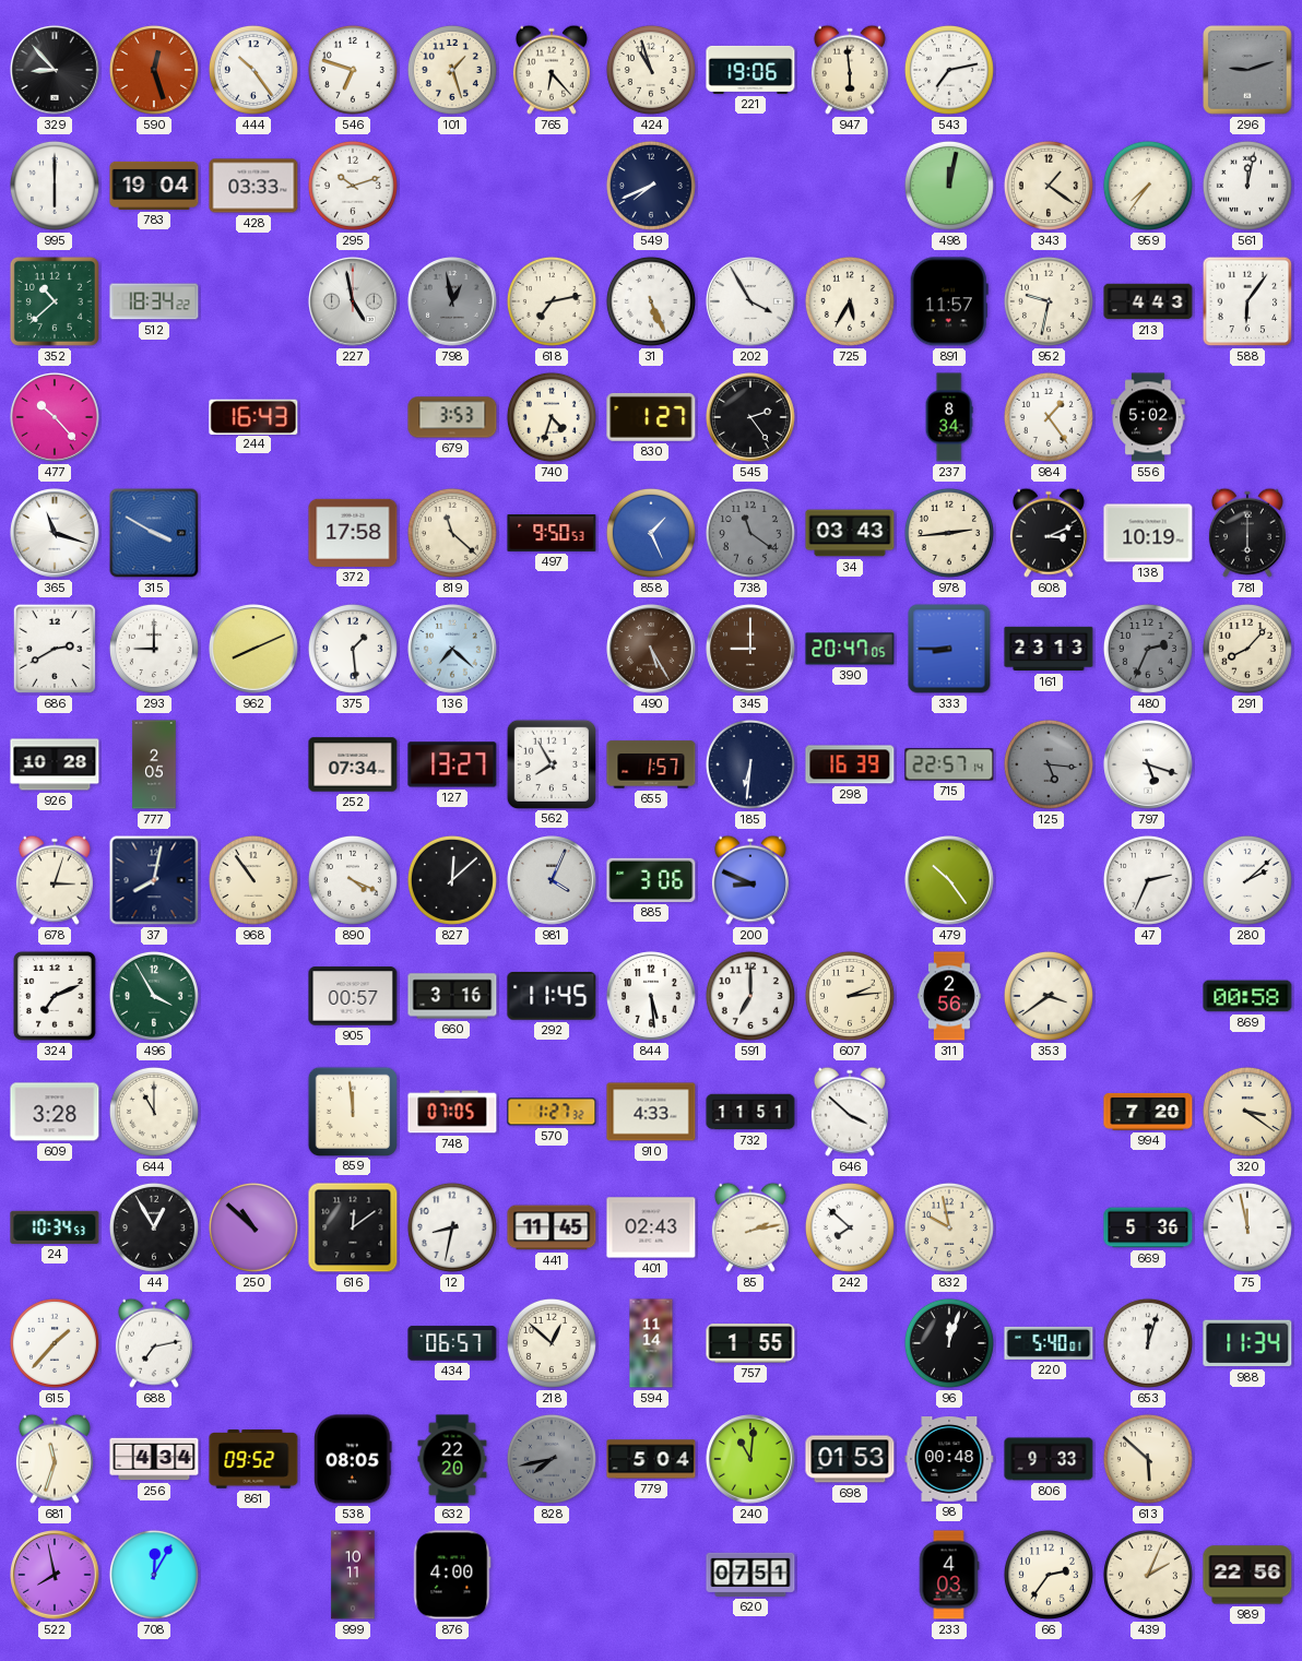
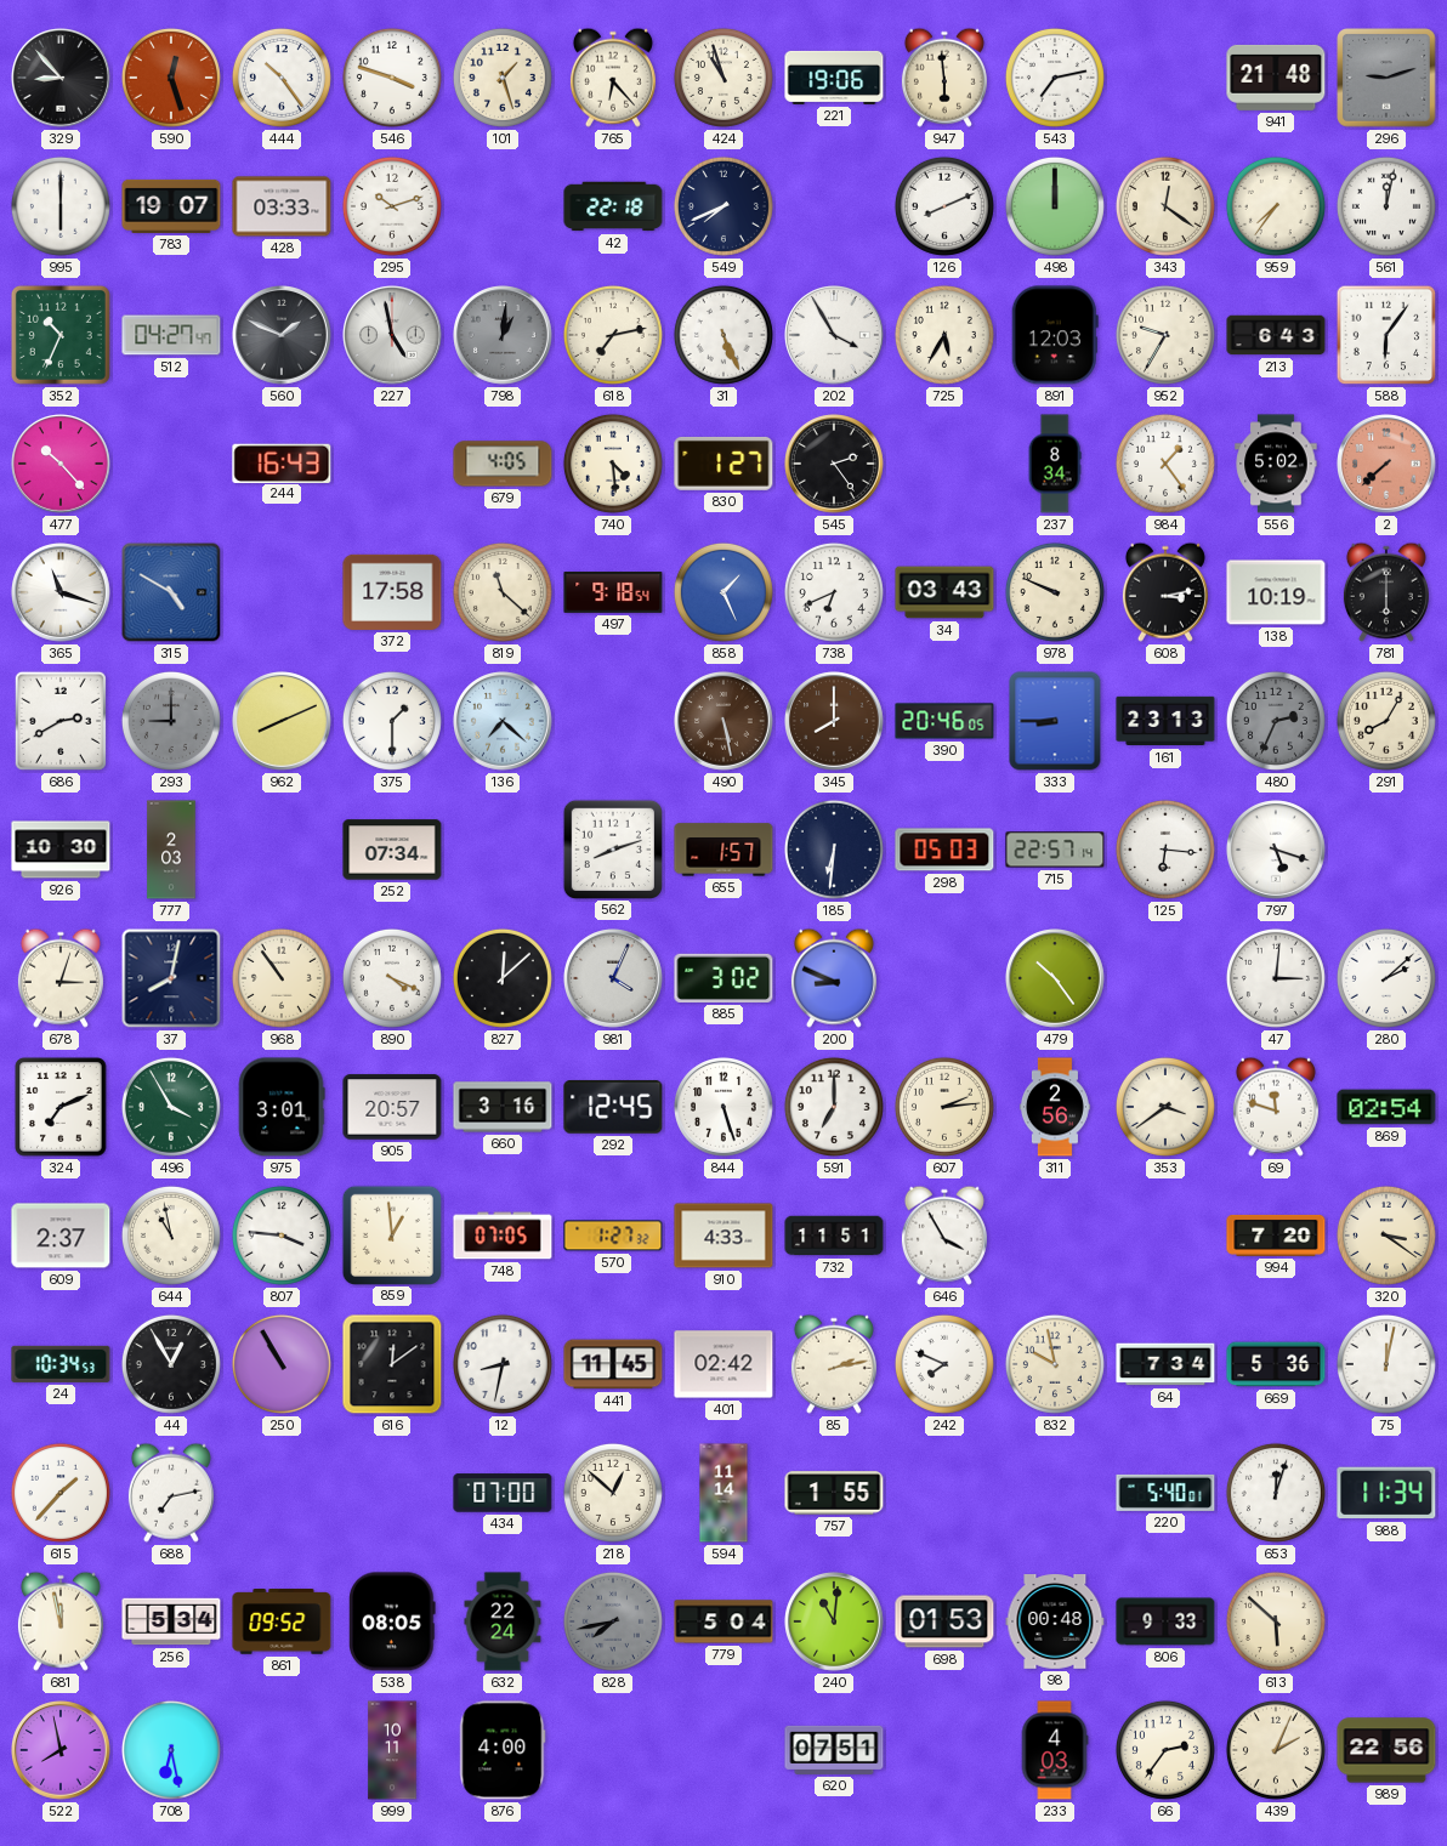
546: 6:48 -> 3:48
941: none -> 21:48
783: 19:04 -> 19:07
42: none -> 22:18
126: none -> 8:11
498: 12:02 -> 12:00
343: 1:21 -> 12:21
352: 10:38 -> 10:34
512: 18:34 -> 04:27
560: none -> 1:49
798: 12:58 -> 1:01
891: 11:57 -> 12:03
952: 9:32 -> 9:35
213: 4:43 -> 6:43
679: 3:53 -> 4:05
740: 4:33 -> 4:29
2: none -> 7:38
315: 3:50 -> 4:50
497: 9:50 -> 9:18
738: 11:21 -> 6:41
738 dial: grey -> white
978: 2:44 -> 9:49
608: 3:11 -> 3:13
293 dial: white -> grey
375: 1:29 -> 1:30
490: 5:25 -> 5:28
345: 9:00 -> 8:00
390: 20:47 -> 20:46
291: 8:07 -> 8:05
926: 10:28 -> 10:30
777: 2:05 -> 2:03
127: 13:27 -> none
562: 7:55 -> 8:12
298: 16:39 -> 05:03
125: 5:16 -> 6:16
125 dial: grey -> white
885: 3:06 -> 3:02
47: 2:34 -> 3:01
975: none -> 3:01
905: 00:57 -> 20:57
292: 11:45 -> 12:45
844: 5:29 -> 5:27
69: none -> 11:48
869: 00:58 -> 02:54
609: 3:28 -> 2:37
644: 11:00 -> 10:58
807: none -> 3:46
859: 11:59 -> 12:59
646: 3:52 -> 3:55
250: 10:52 -> 10:55
401: 02:43 -> 02:42
242: 7:52 -> 7:49
64: none -> 7:34
75: 11:58 -> 12:02
434: 06:57 -> 07:00
96: 12:03 -> none
681: 11:33 -> 11:58
256: 4:34 -> 5:34
632: 22:20 -> 22:24
708: 12:05 -> 6:28
